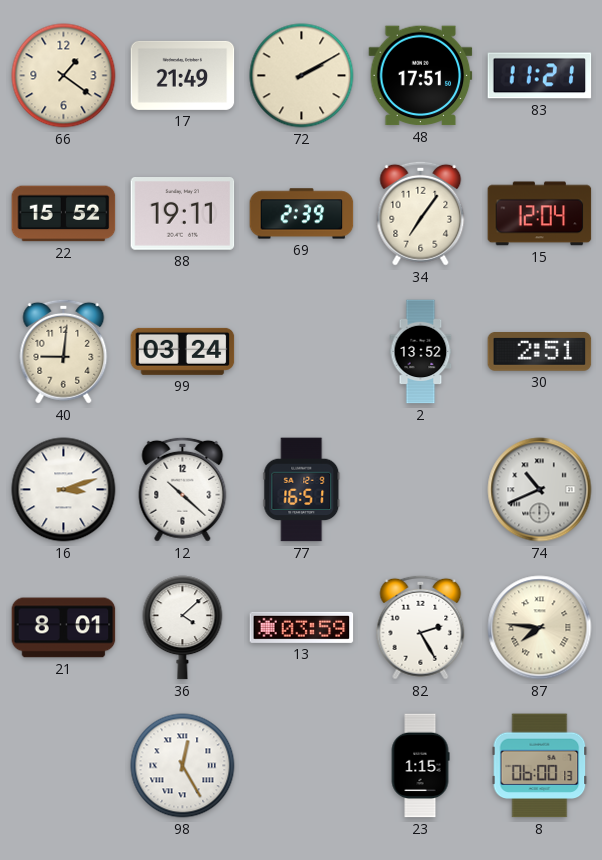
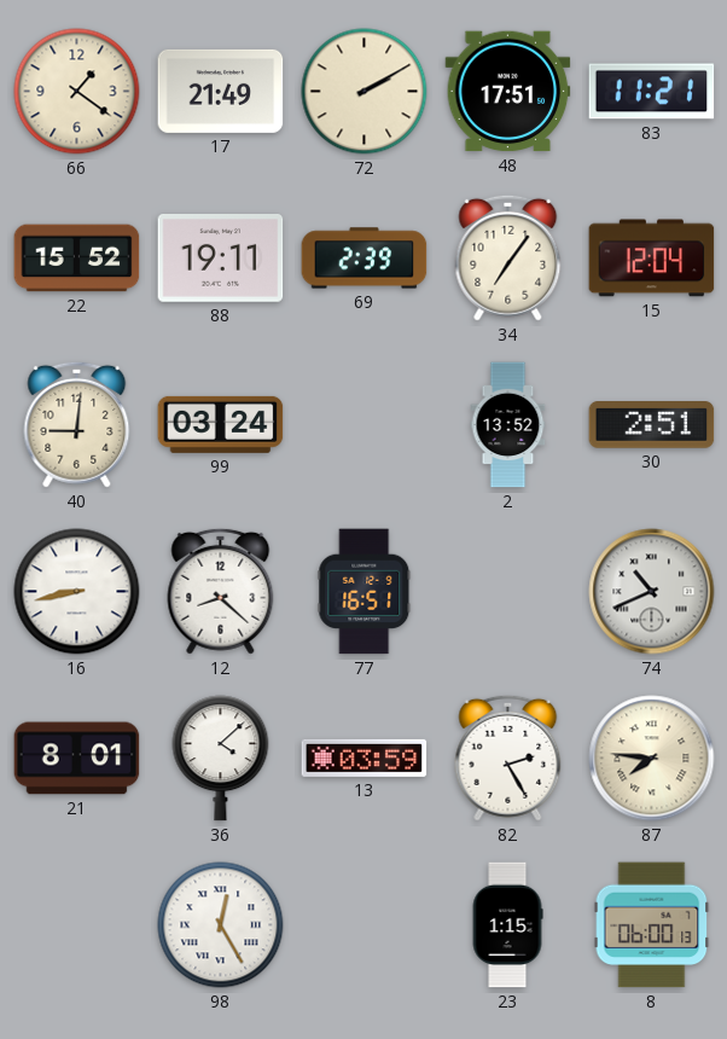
16: 3:12 -> 8:43
12: 10:22 -> 8:22
